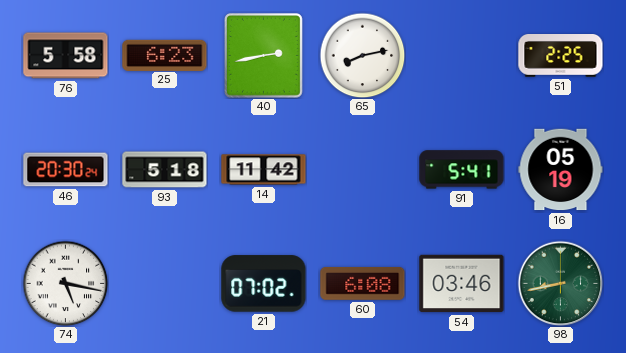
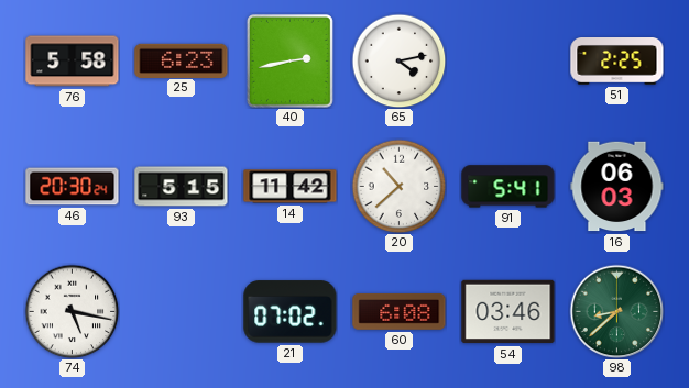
65: 8:13 -> 4:13
93: 5:18 -> 5:15
20: none -> 10:38
16: 05:19 -> 06:03
98: 8:43 -> 8:38
